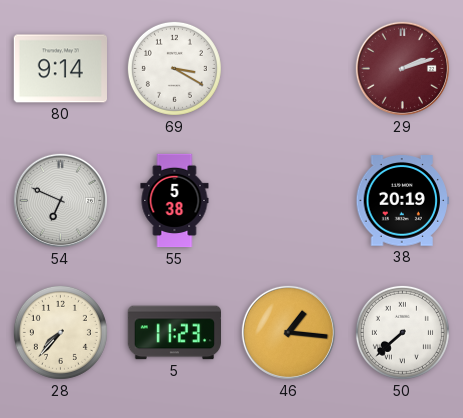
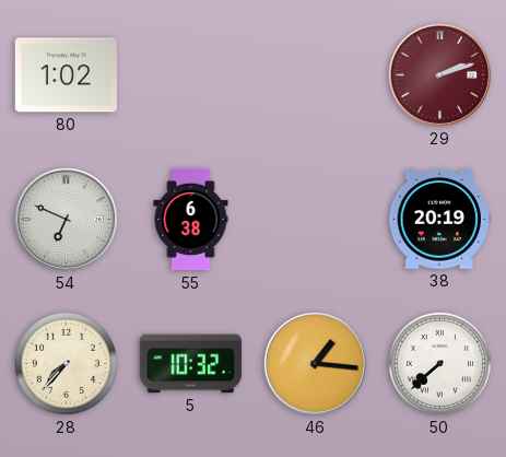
80: 9:14 -> 1:02
69: 3:20 -> none
55: 5:38 -> 6:38
5: 11:23 -> 10:32
